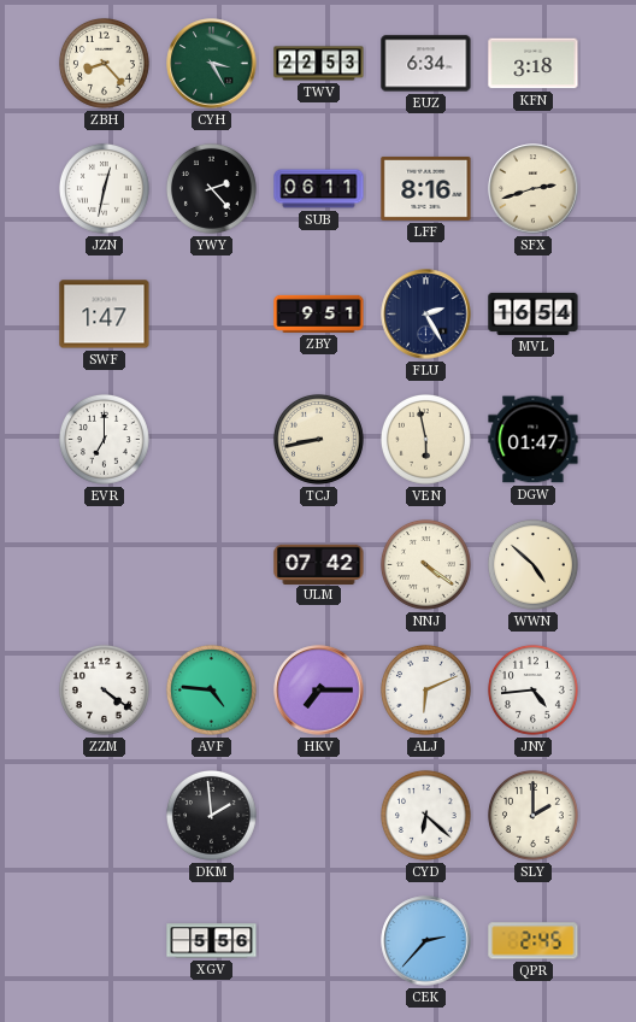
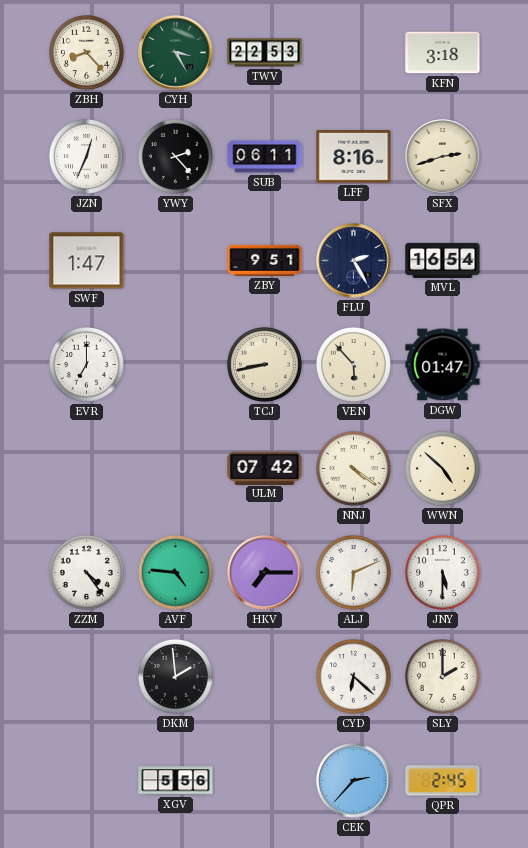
EUZ: 6:34 -> none
JZN: 12:32 -> 12:34
VEN: 5:58 -> 5:53
ZZM: 4:21 -> 4:24
JNY: 4:44 -> 5:30
